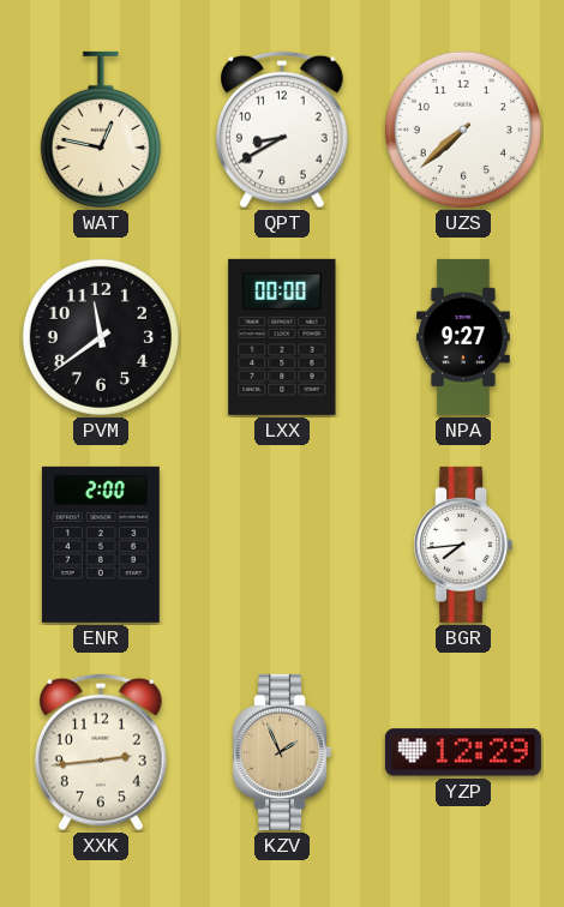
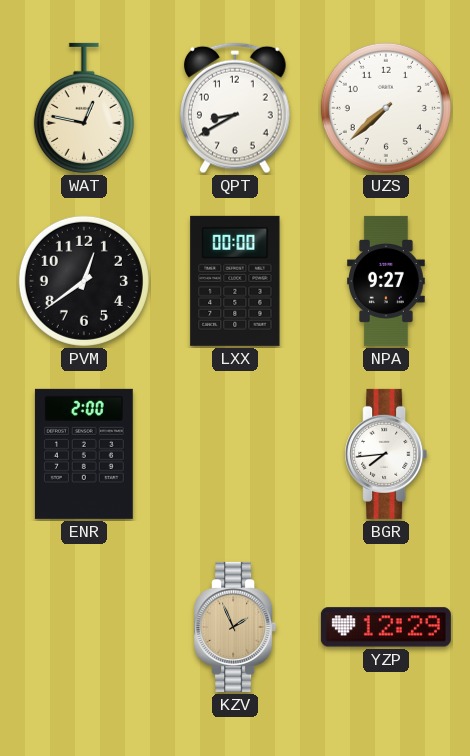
PVM: 11:39 -> 12:39
XXK: 2:44 -> none
